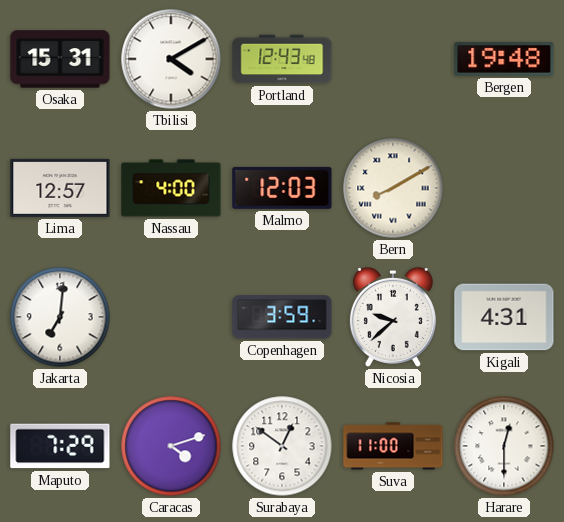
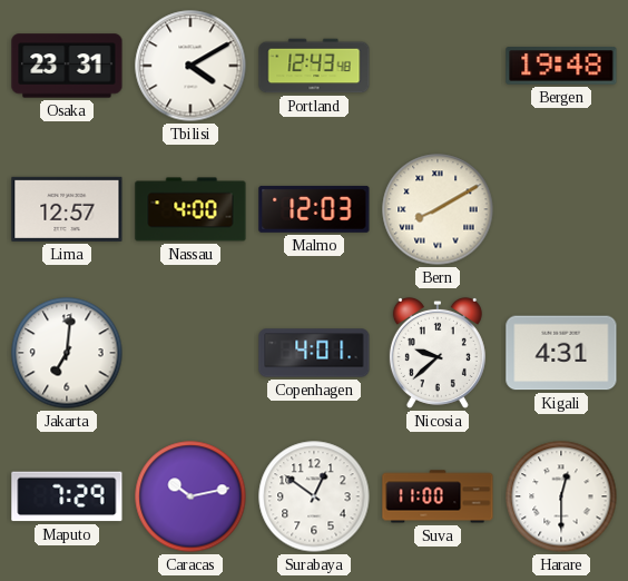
Osaka: 15:31 -> 23:31
Copenhagen: 3:59 -> 4:01
Caracas: 4:12 -> 10:13
